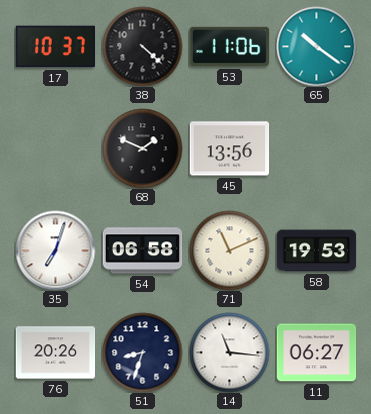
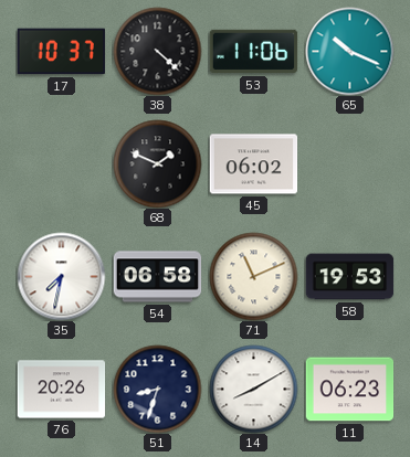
65: 10:21 -> 10:19
45: 13:56 -> 06:02
35: 7:03 -> 7:32
14: 11:16 -> 8:10
11: 06:27 -> 06:23
